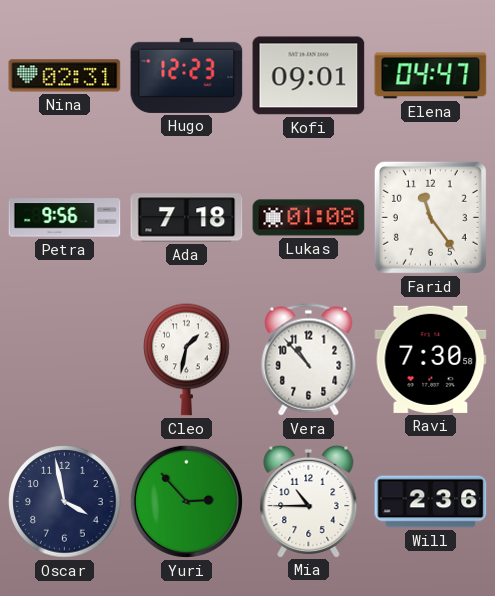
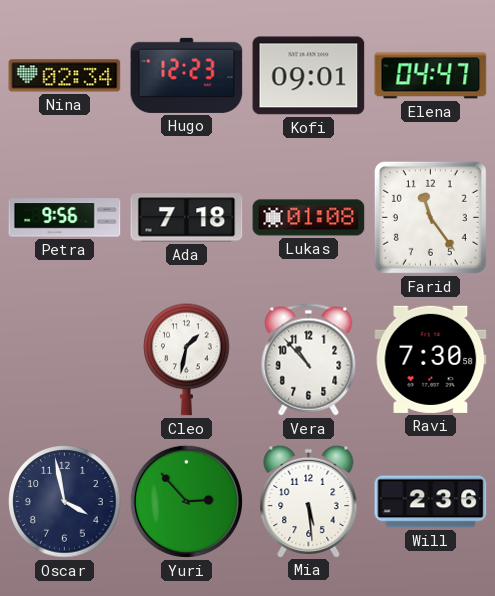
Nina: 02:31 -> 02:34
Mia: 10:45 -> 5:29
